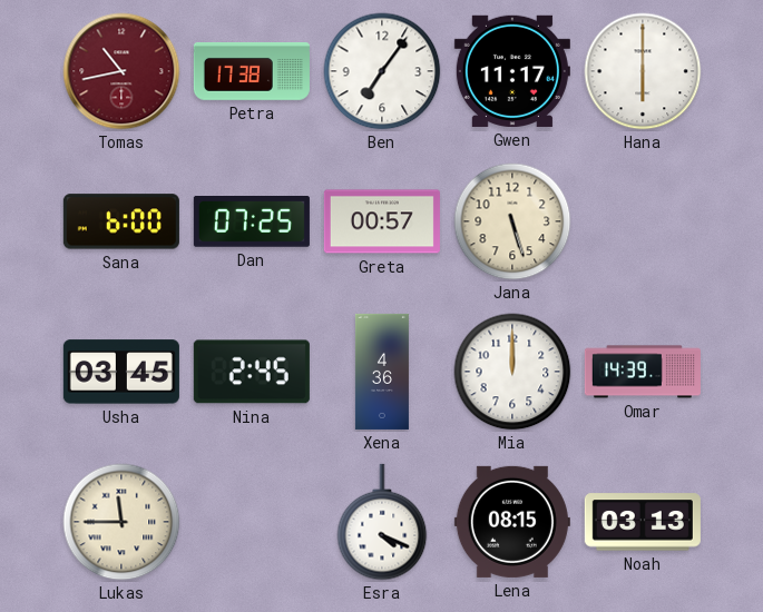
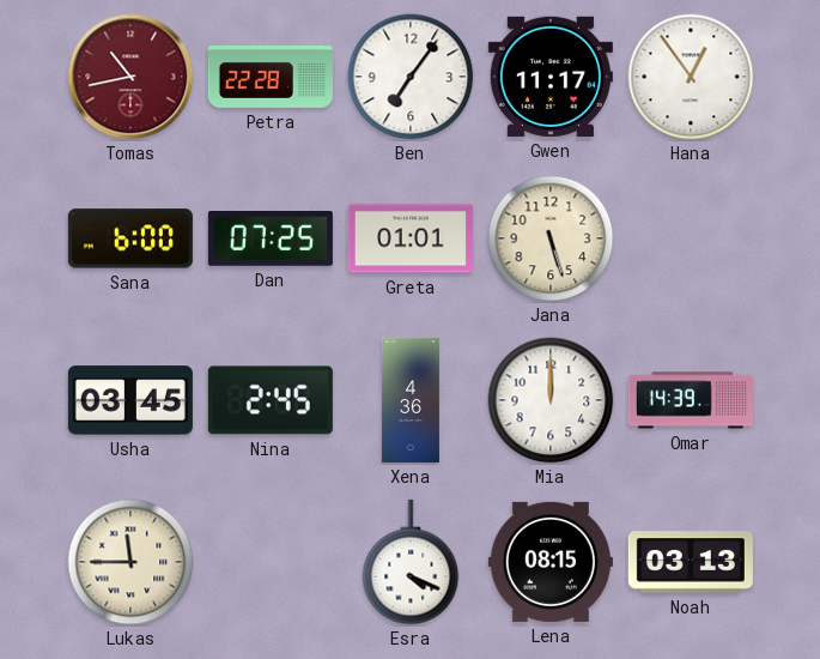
Petra: 17:38 -> 22:28
Hana: 6:00 -> 12:54
Greta: 00:57 -> 01:01
